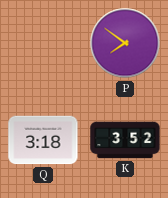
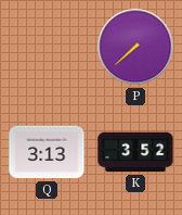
P: 7:51 -> 7:38
Q: 3:18 -> 3:13
